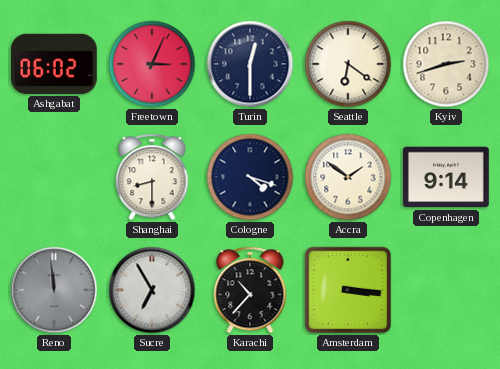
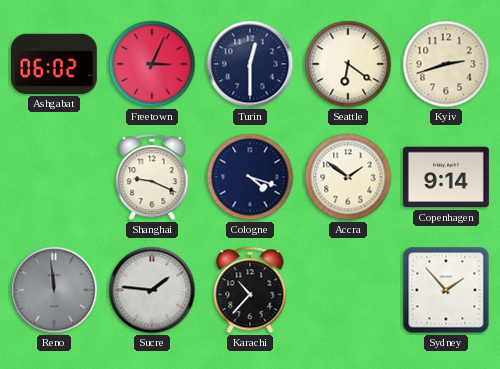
Shanghai: 8:30 -> 9:19
Sucre: 6:55 -> 1:46
Amsterdam: 3:16 -> none
Sydney: none -> 1:53
